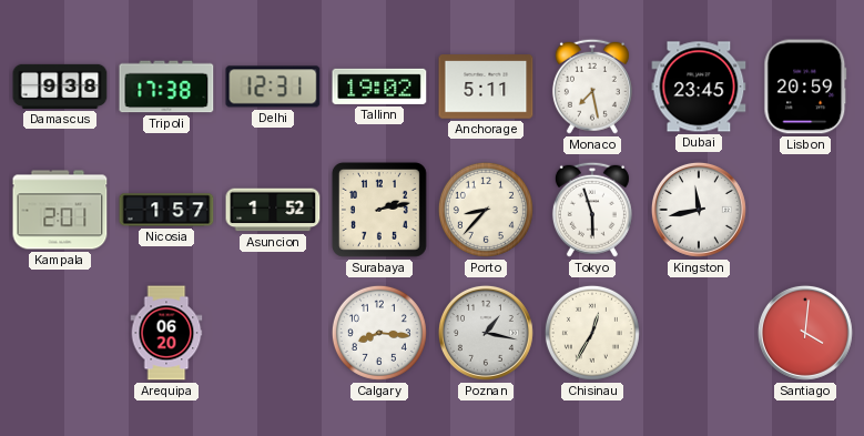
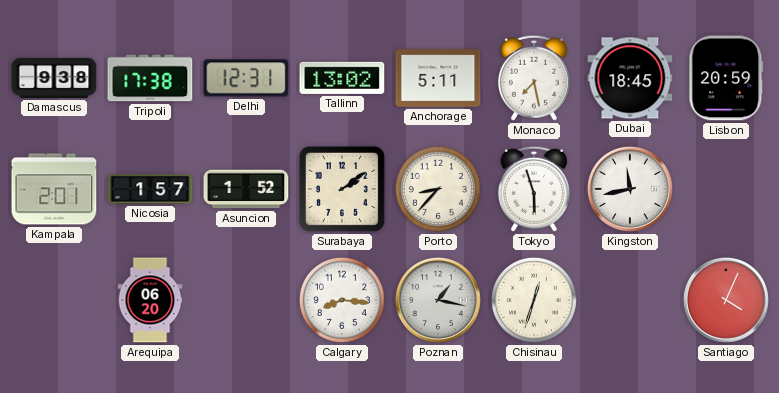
Tallinn: 19:02 -> 13:02
Dubai: 23:45 -> 18:45
Surabaya: 2:13 -> 2:09
Chisinau: 12:35 -> 12:33
Santiago: 4:01 -> 4:04
